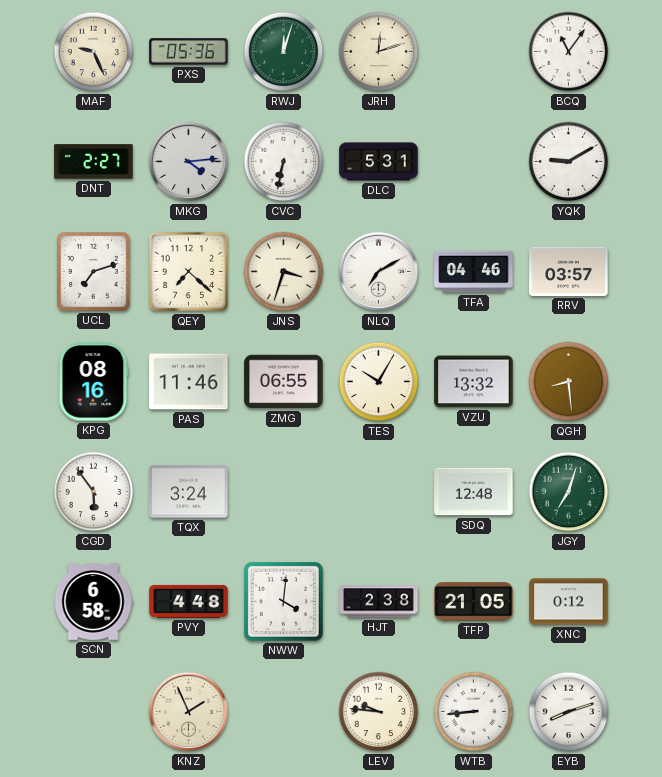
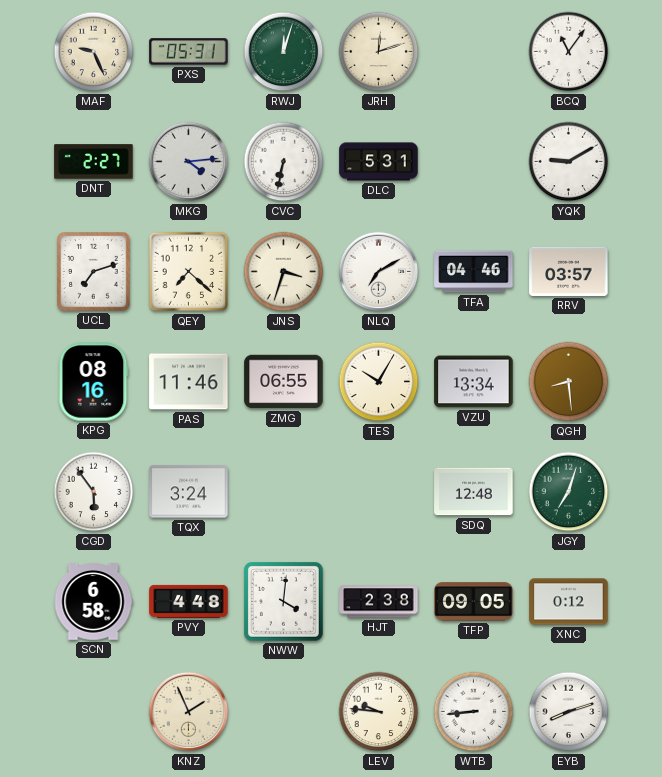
PXS: 05:36 -> 05:31
VZU: 13:32 -> 13:34
TFP: 21:05 -> 09:05
